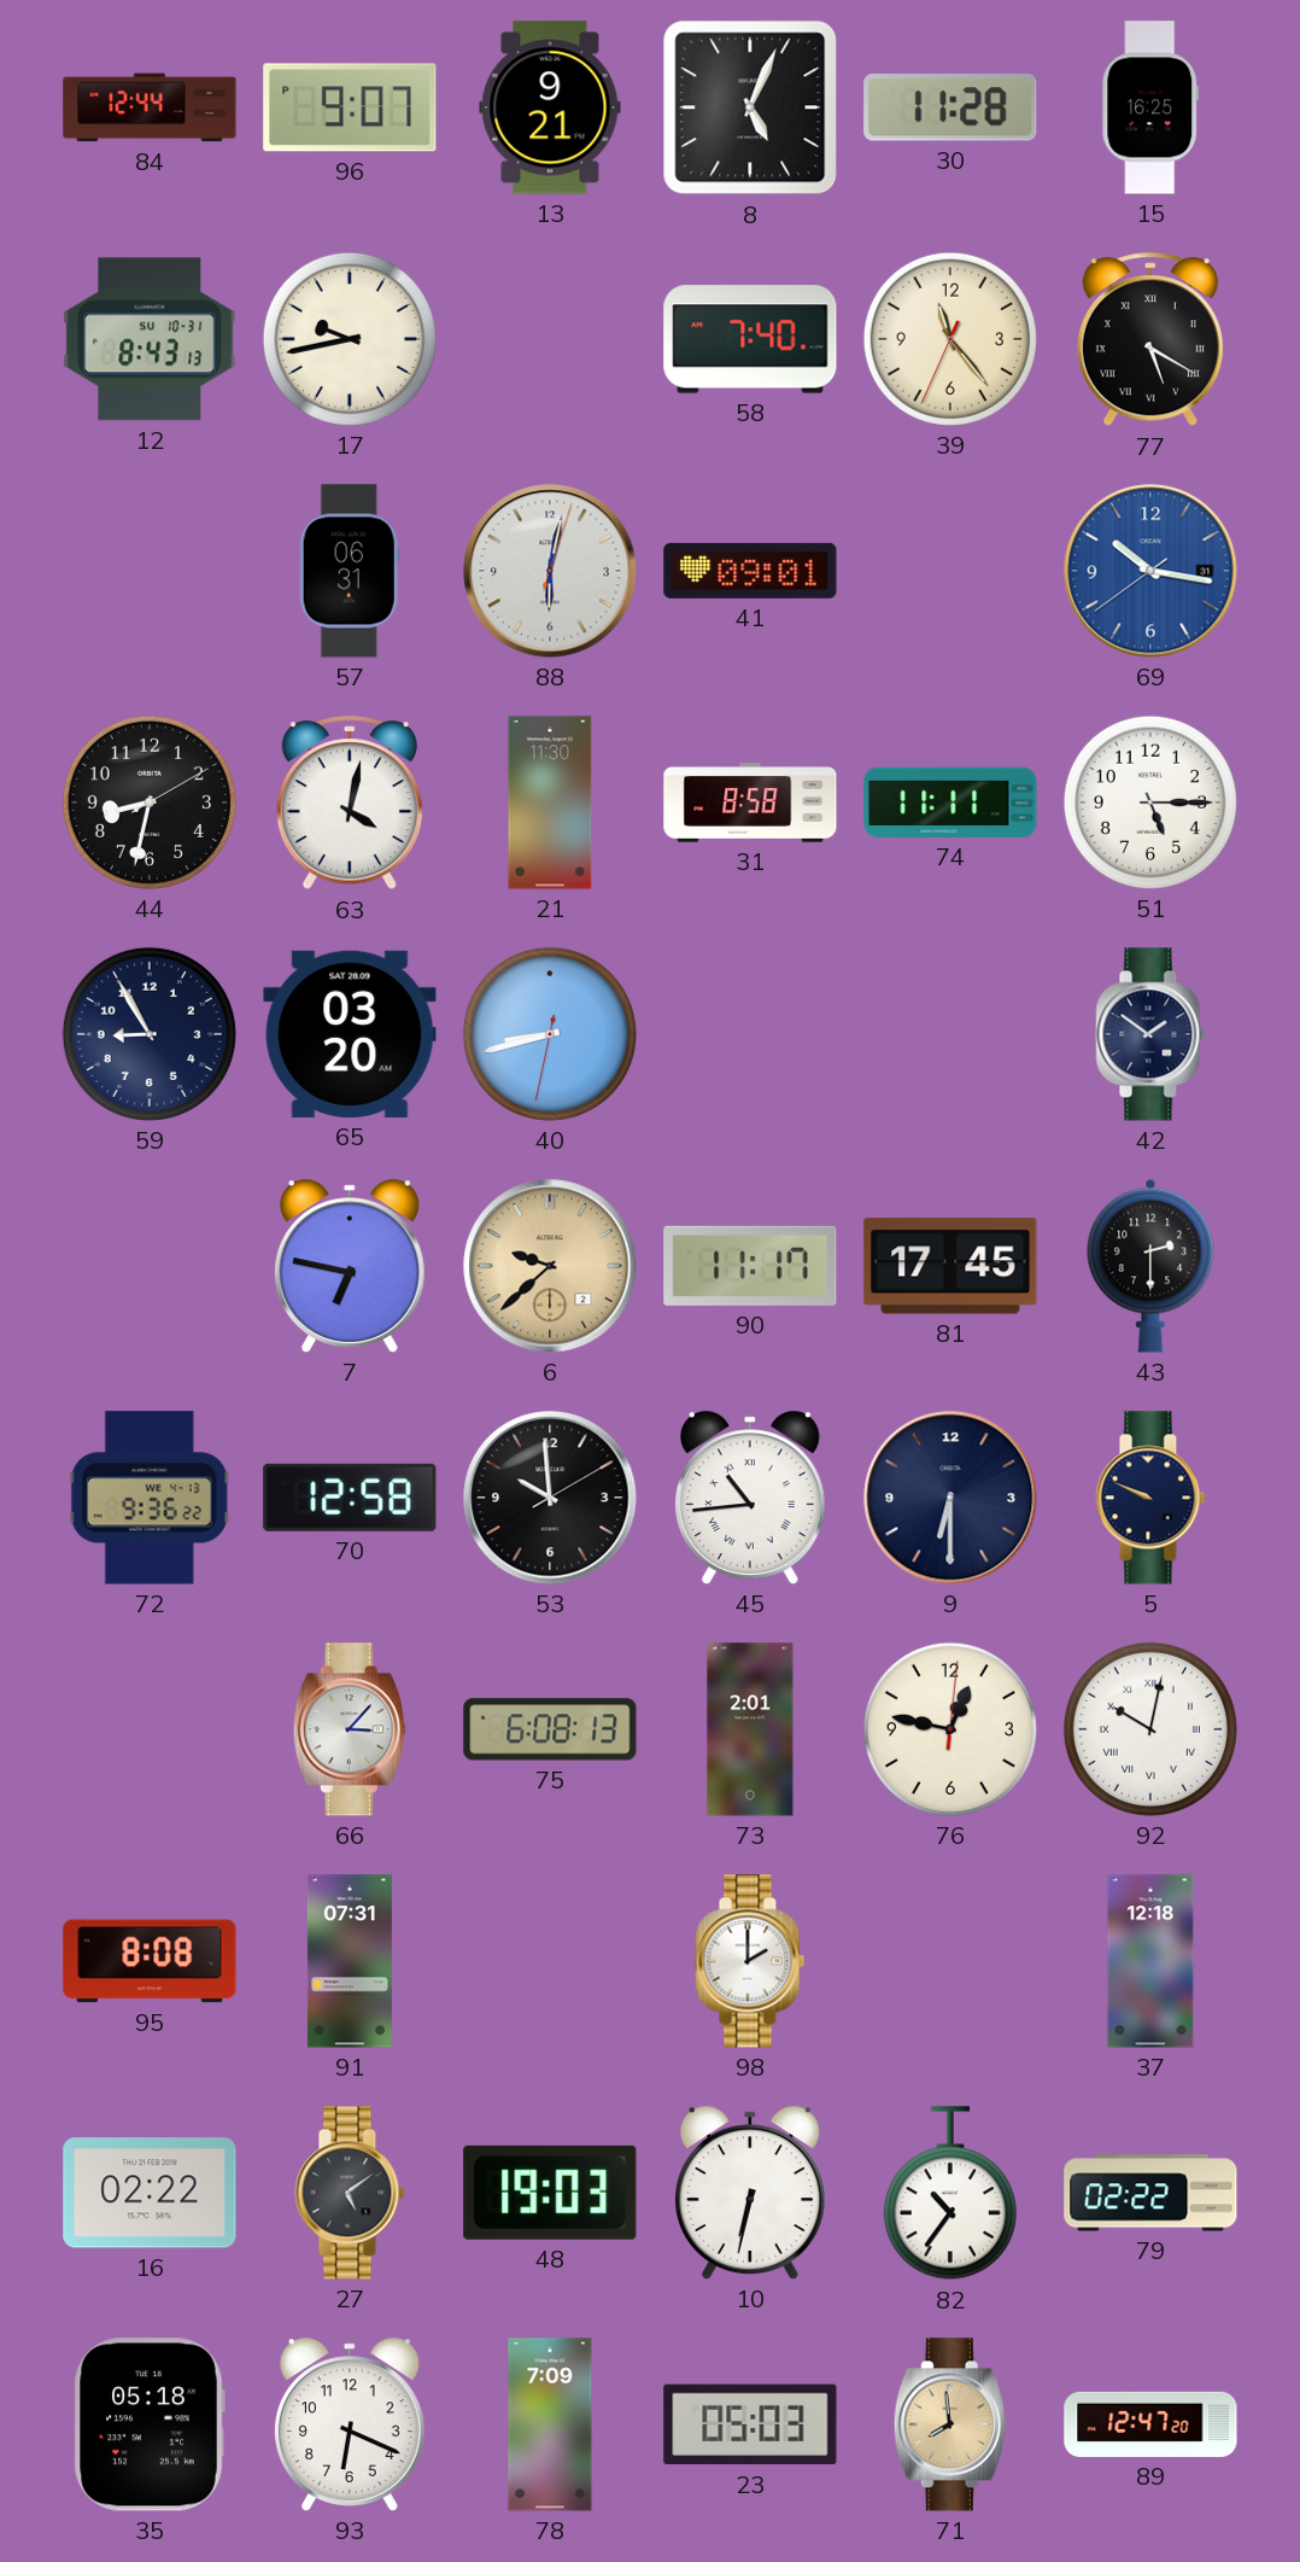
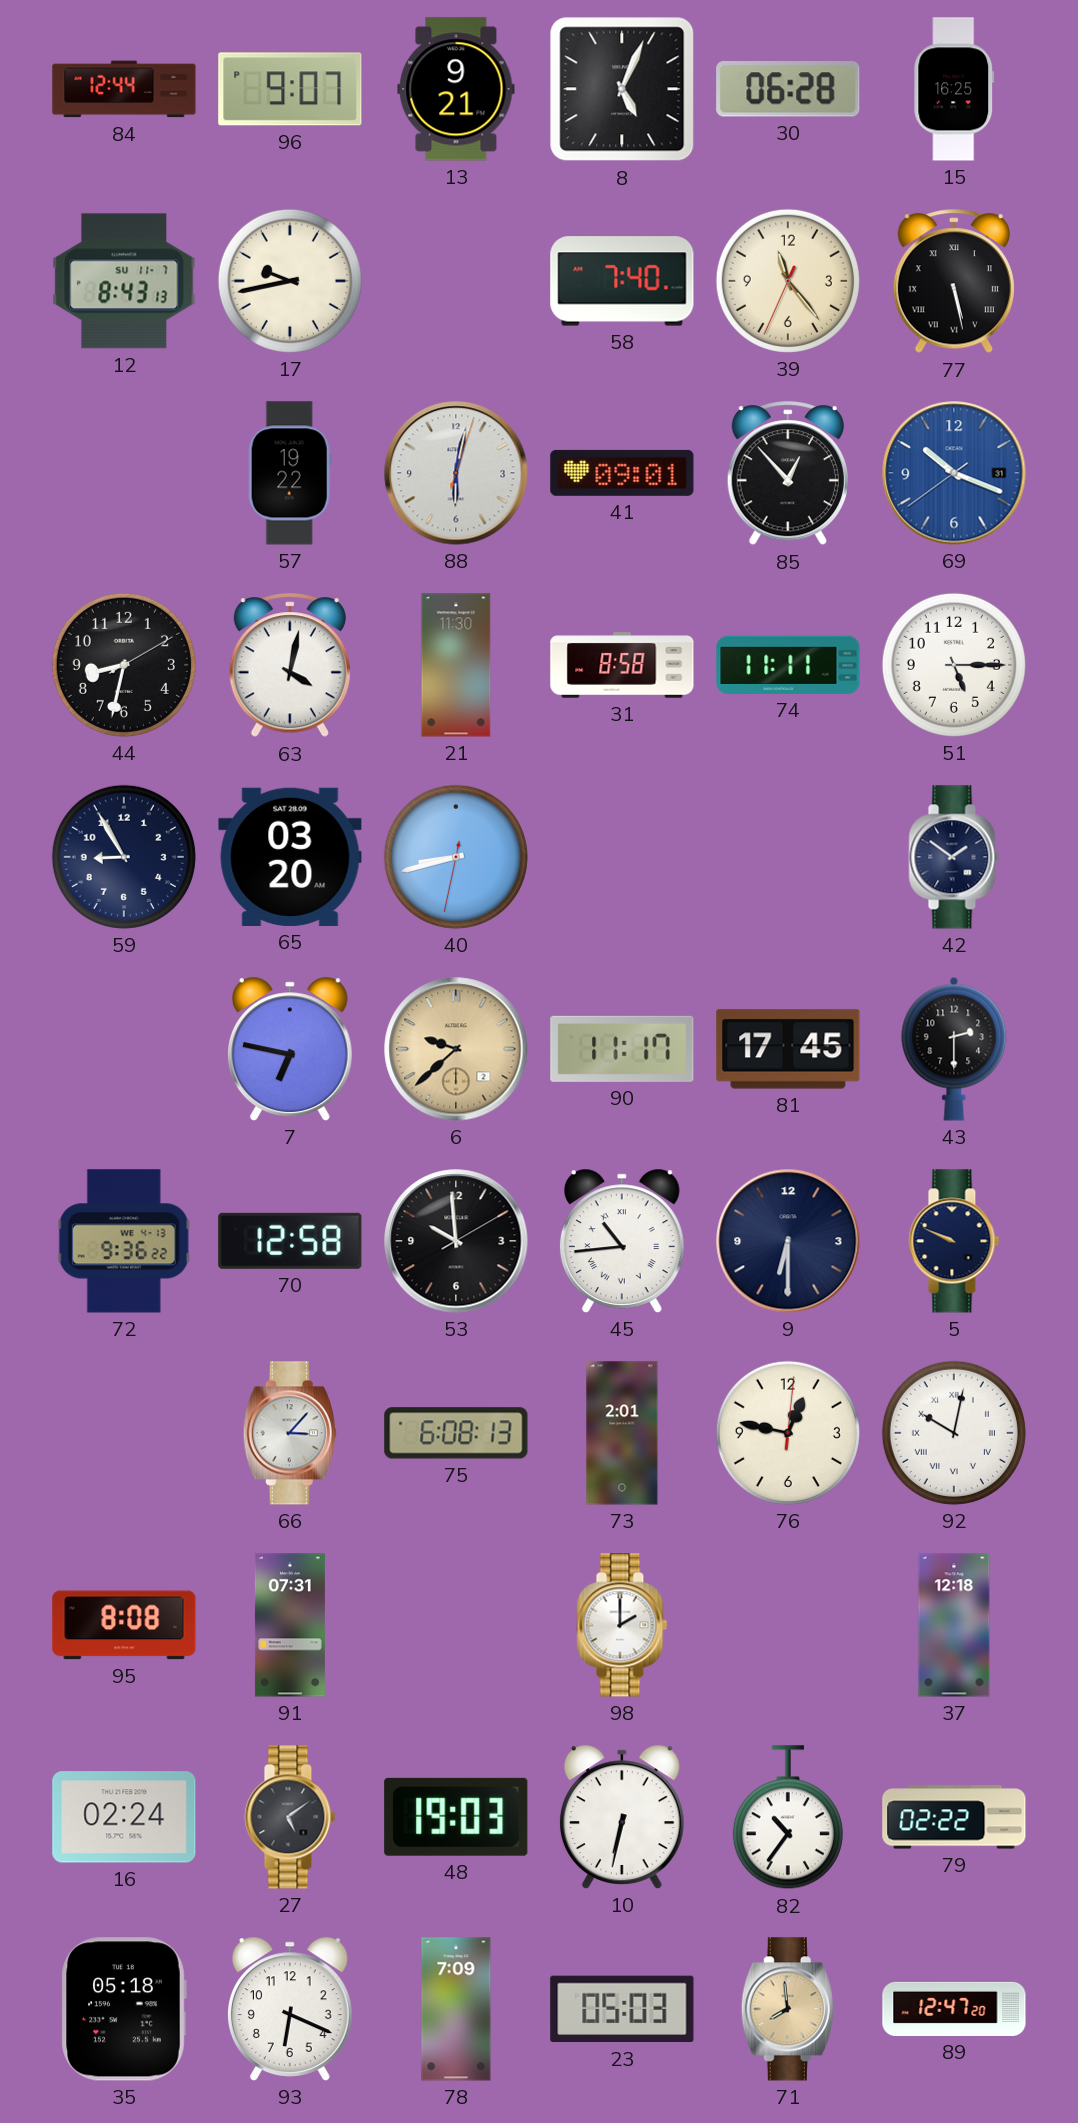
30: 11:28 -> 06:28
12 date: SU 10-31 -> SU 11-7
77: 5:20 -> 5:28
57: 06:31 -> 19:22
85: none -> 12:53
69: 10:16 -> 10:18
16: 02:22 -> 02:24
